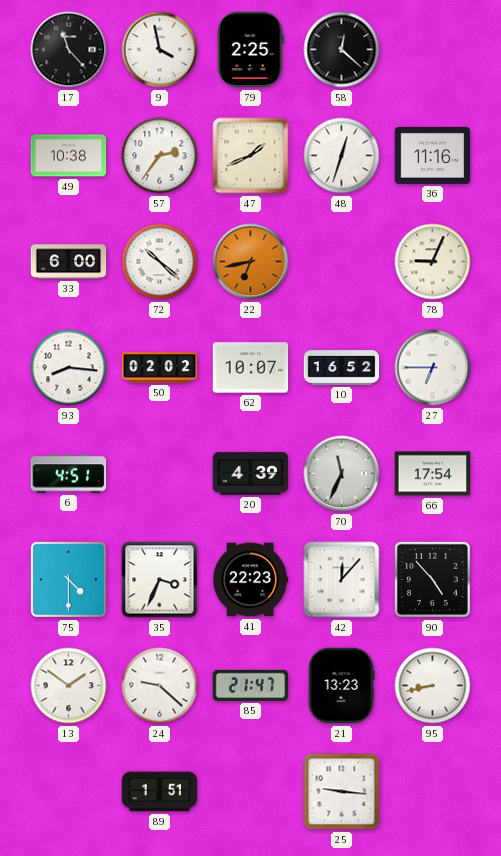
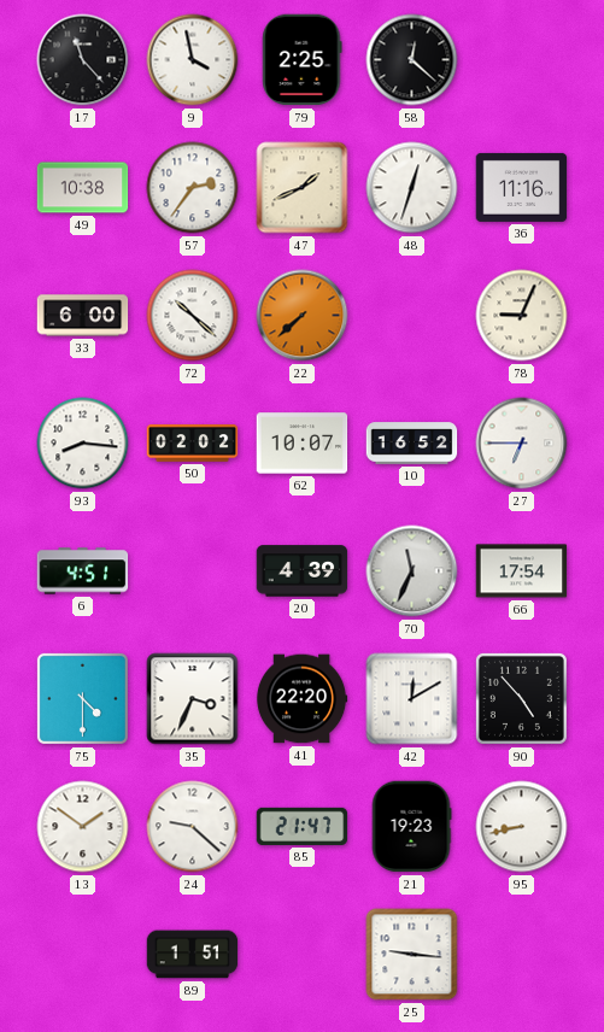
22: 6:43 -> 7:38
41: 22:23 -> 22:20
42: 12:07 -> 12:10
21: 13:23 -> 19:23
